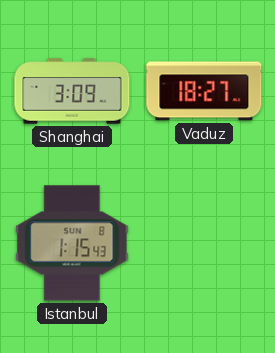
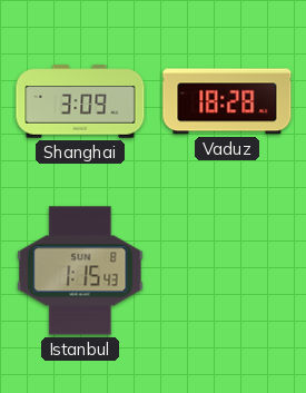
Vaduz: 18:27 -> 18:28
